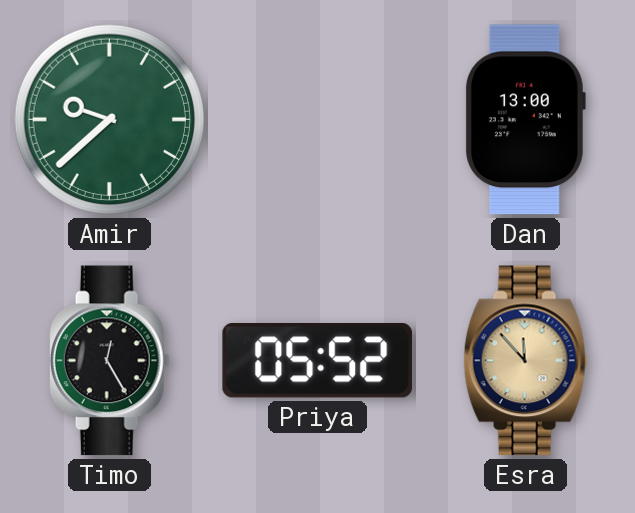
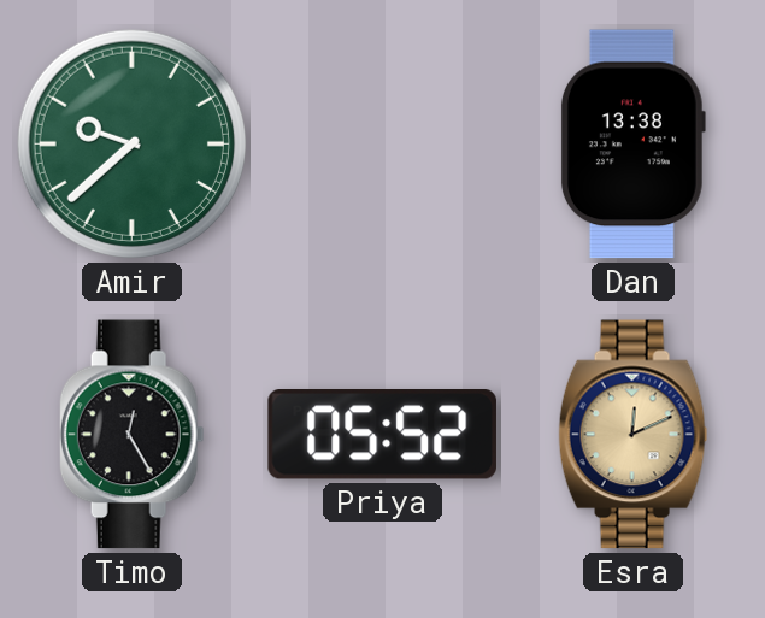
Dan: 13:00 -> 13:38
Esra: 11:53 -> 12:11
